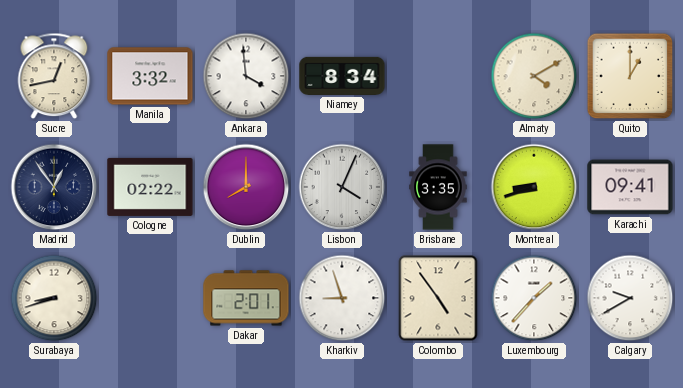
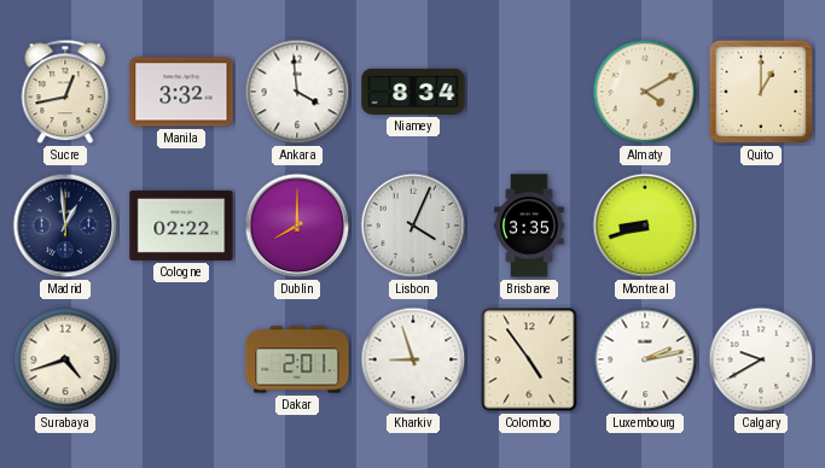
Madrid: 12:54 -> 12:59
Karachi: 09:41 -> none
Surabaya: 8:42 -> 4:42
Luxembourg: 1:37 -> 2:13
